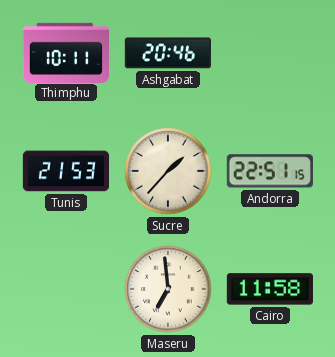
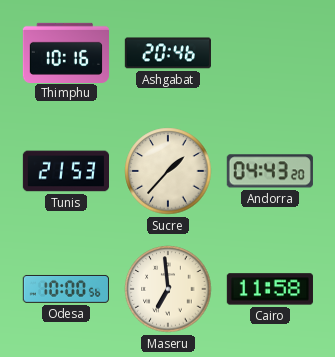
Thimphu: 10:11 -> 10:16
Andorra: 22:51 -> 04:43
Odesa: none -> 10:00
